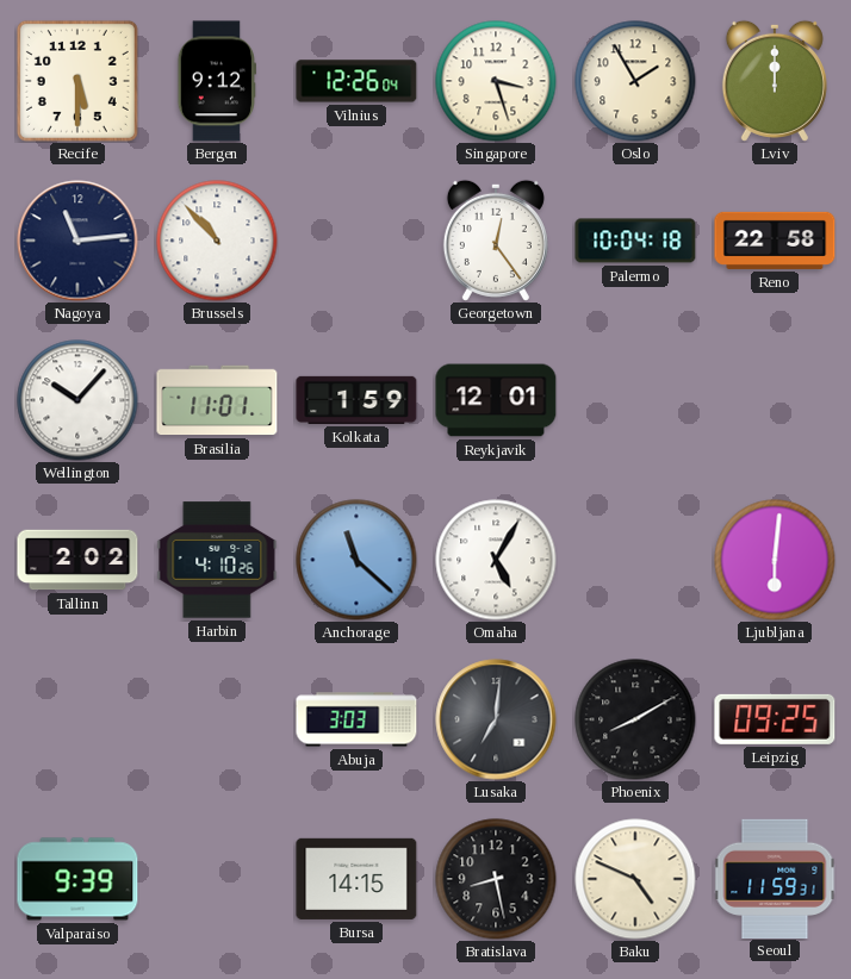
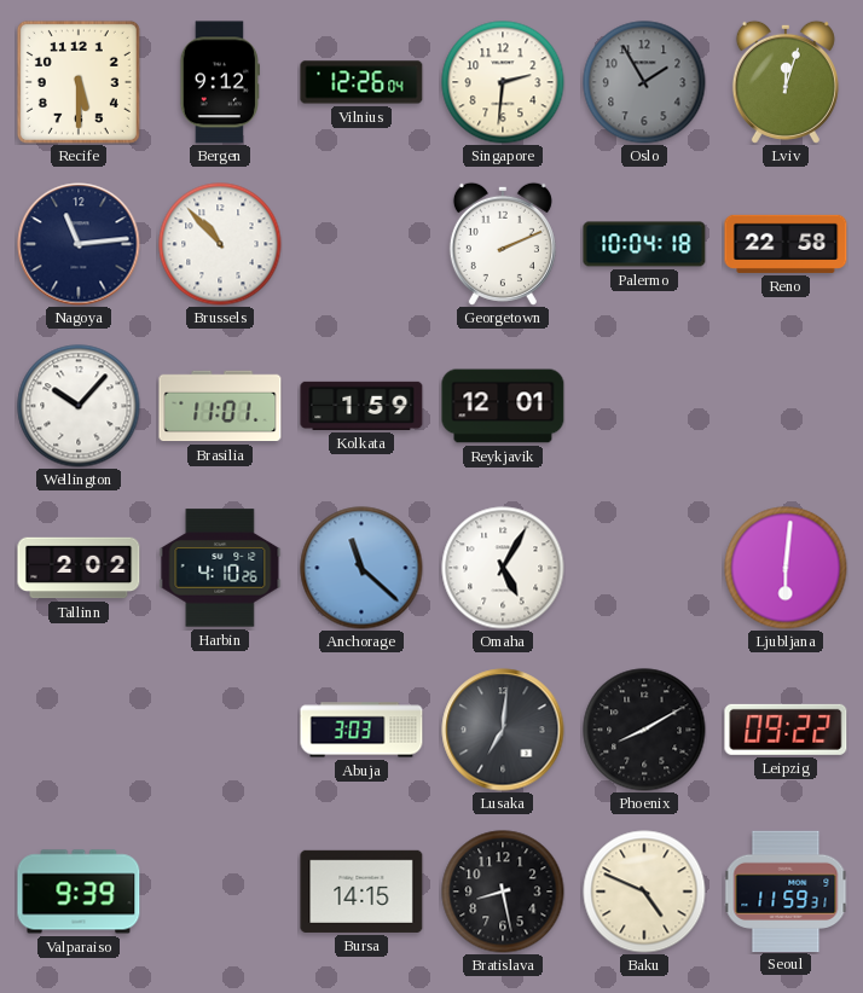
Singapore: 3:27 -> 2:31
Oslo dial: cream -> grey
Lviv: 12:00 -> 12:03
Georgetown: 12:24 -> 2:11
Leipzig: 09:25 -> 09:22
